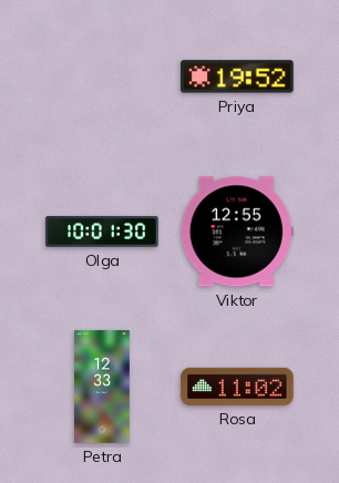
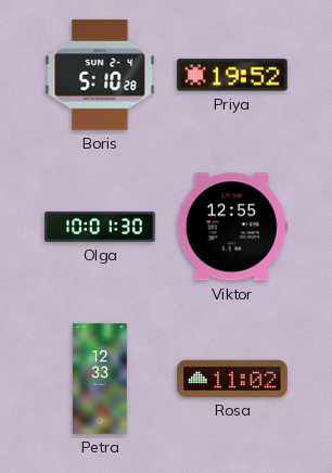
Boris: none -> 5:10
